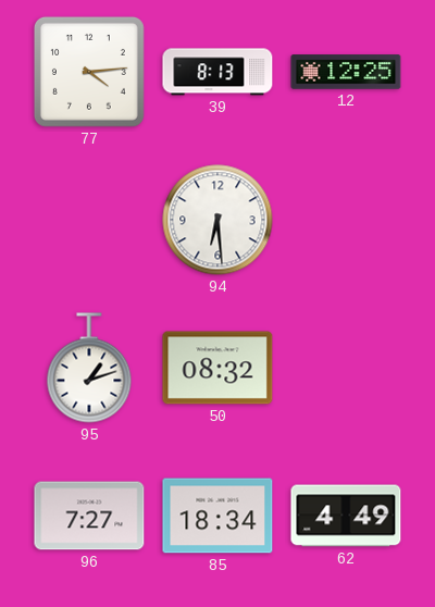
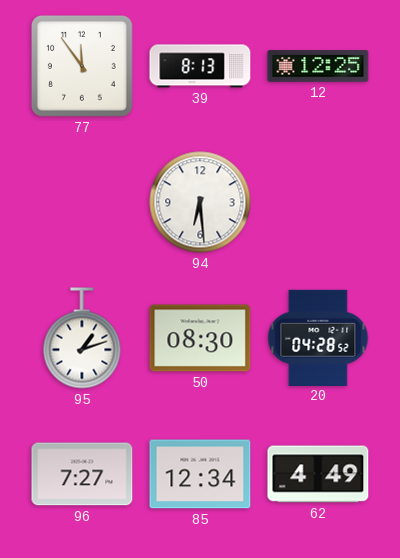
77: 4:14 -> 11:54
50: 08:32 -> 08:30
20: none -> 04:28
85: 18:34 -> 12:34
